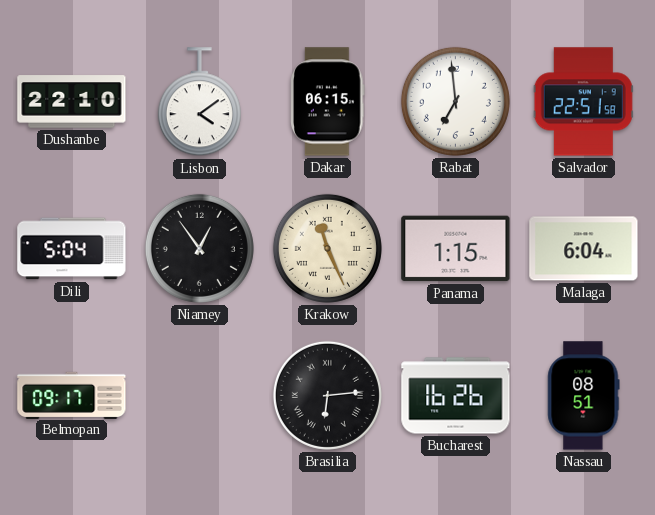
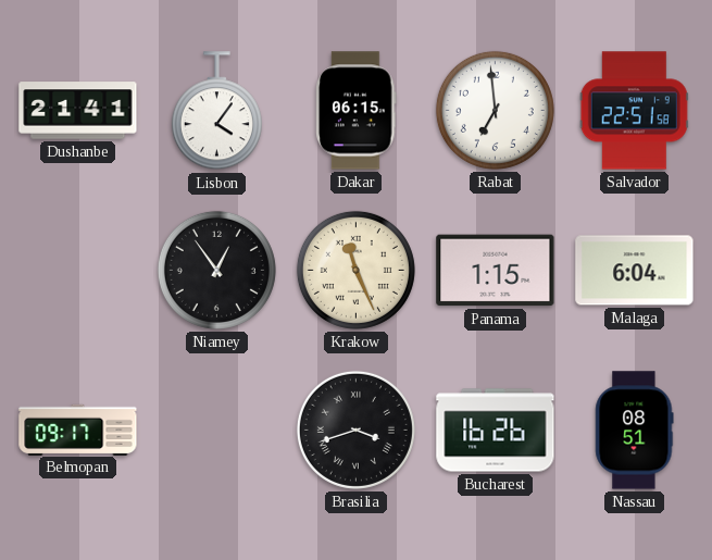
Dushanbe: 22:10 -> 21:41
Lisbon: 4:09 -> 4:06
Dili: 5:04 -> none
Brasilia: 6:14 -> 3:42
